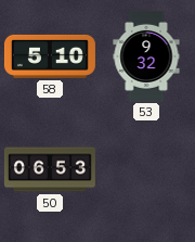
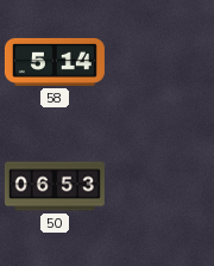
58: 5:10 -> 5:14
53: 9:32 -> none
